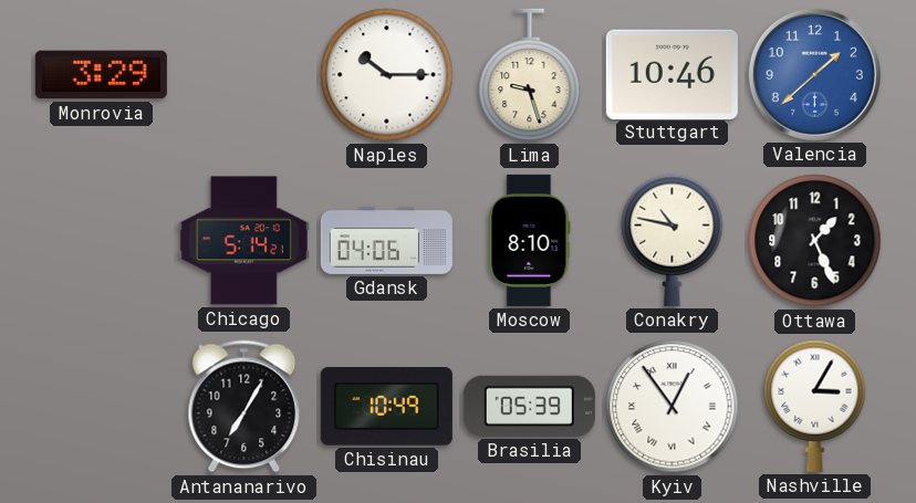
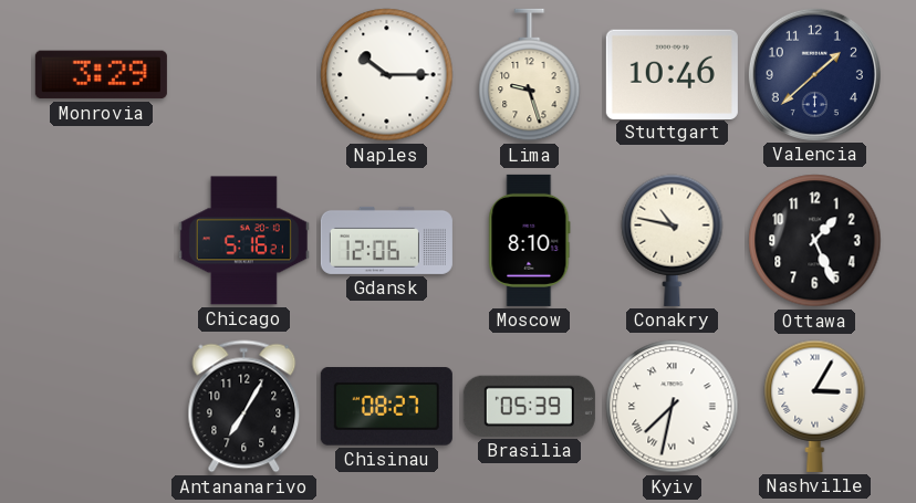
Valencia dial: blue -> navy
Chicago: 5:14 -> 5:16
Gdansk: 04:06 -> 12:06
Chisinau: 10:49 -> 08:27
Kyiv: 12:54 -> 7:32
